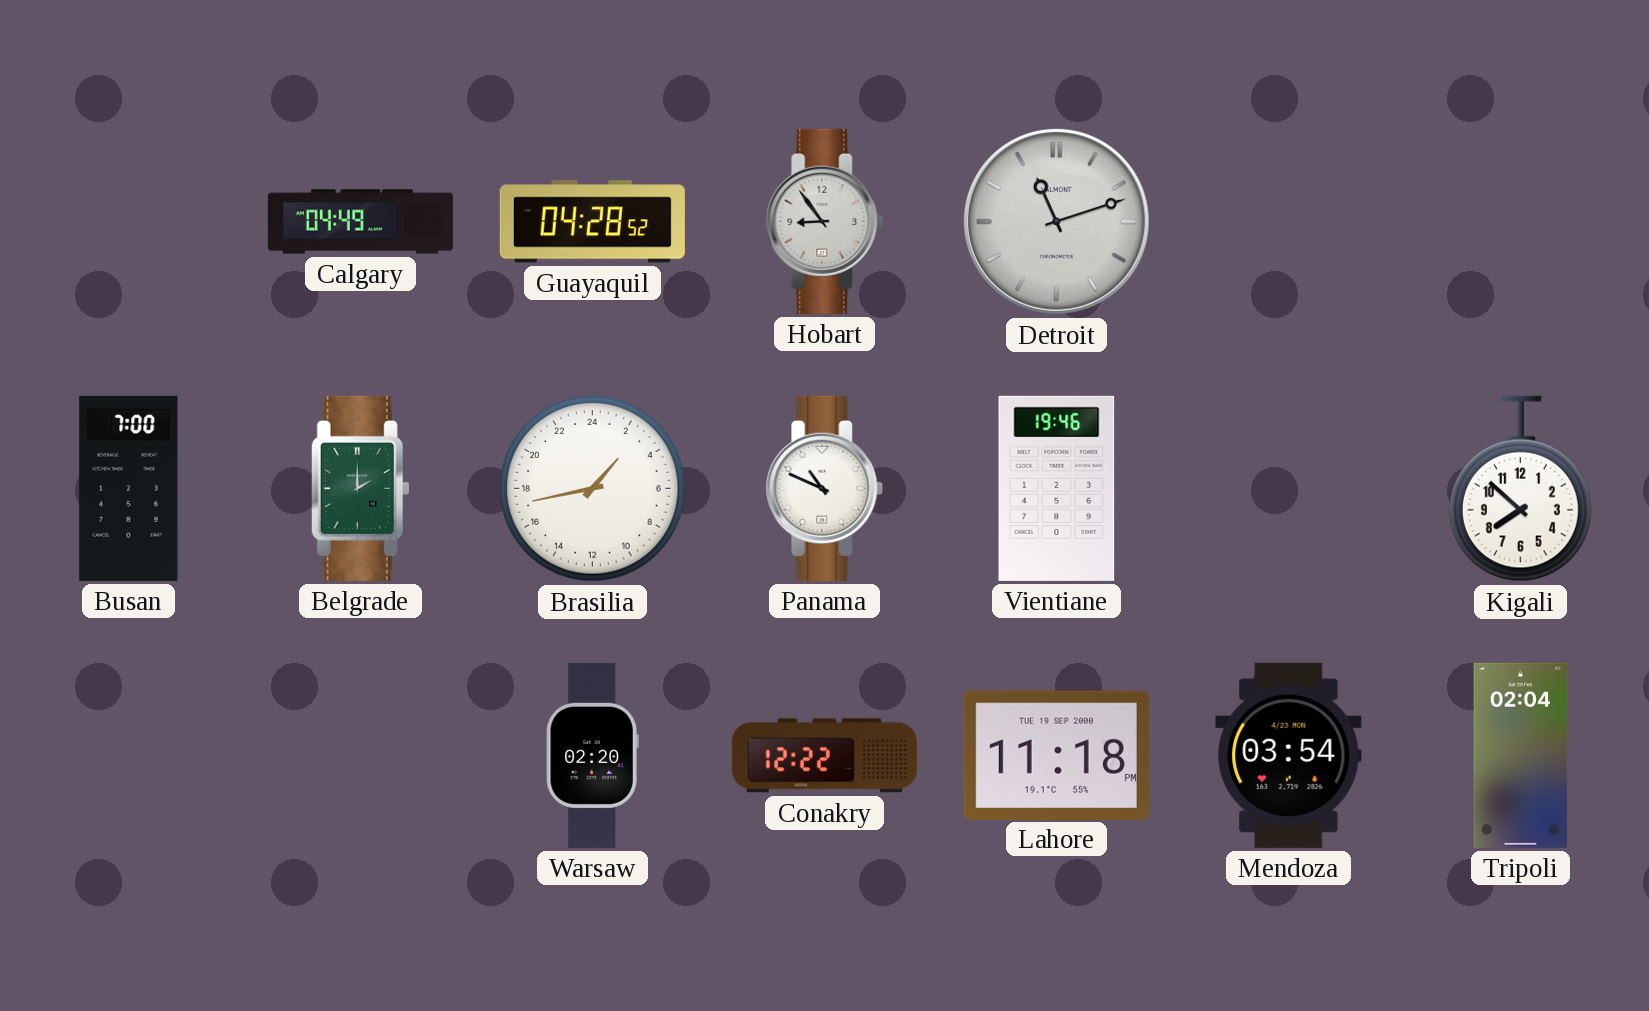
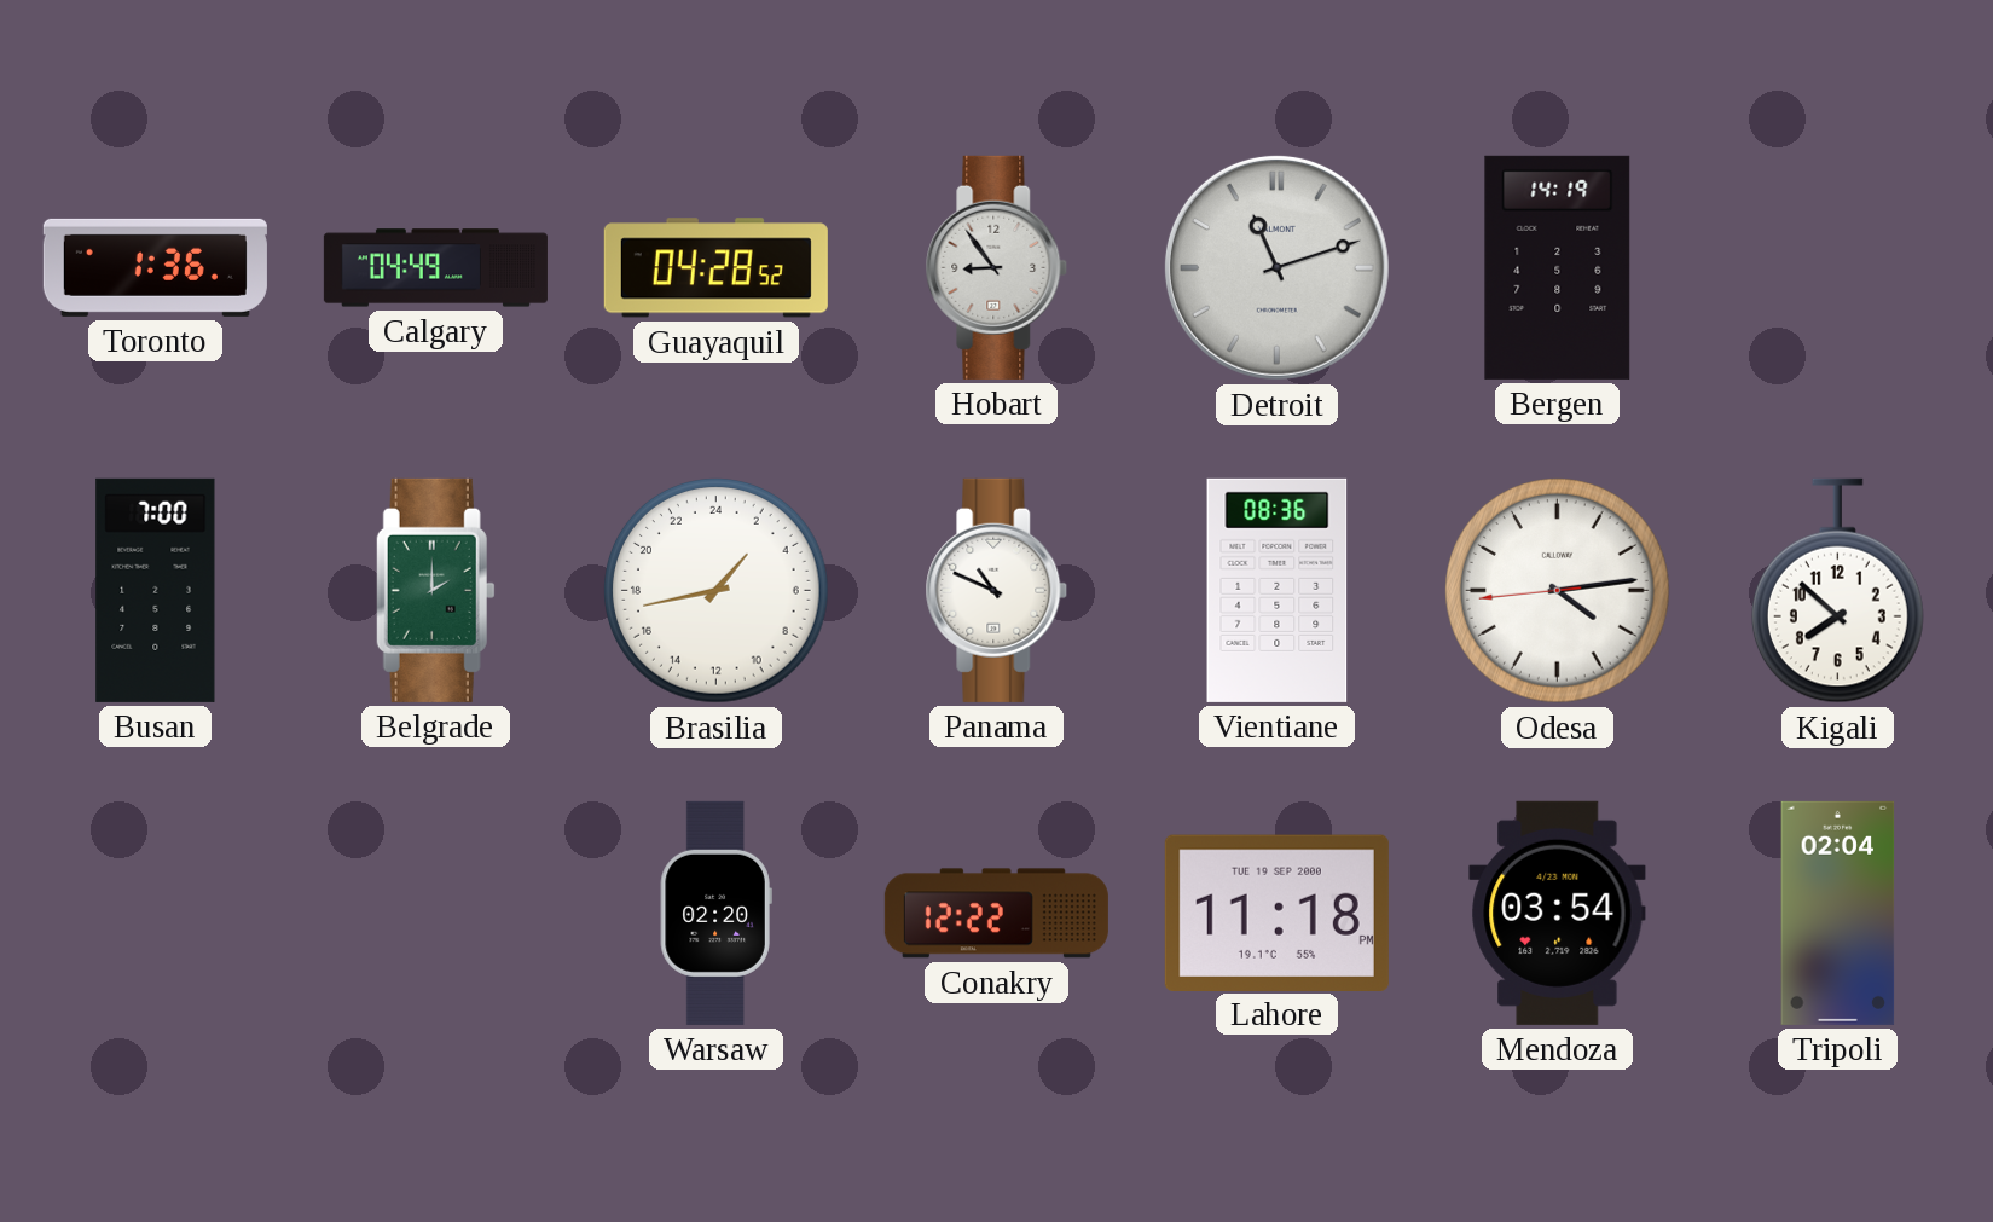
Toronto: none -> 1:36
Bergen: none -> 14:19
Vientiane: 19:46 -> 08:36
Odesa: none -> 4:13
